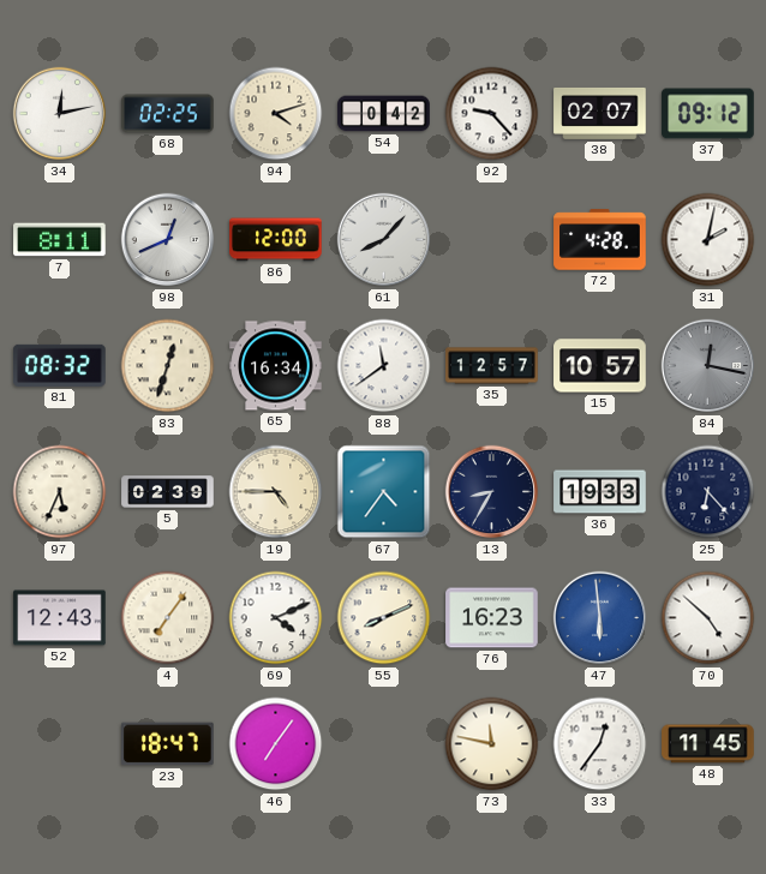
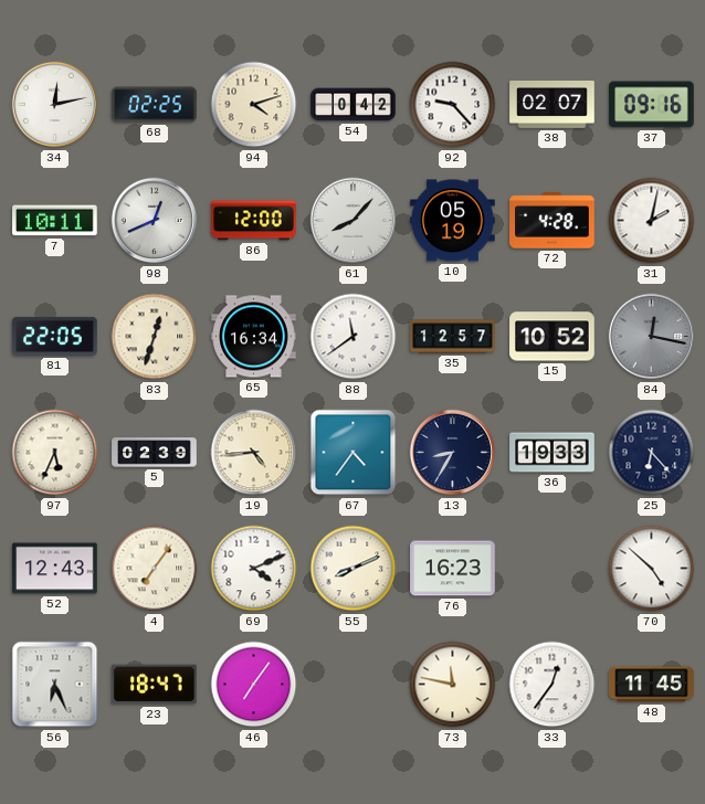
37: 09:12 -> 09:16
7: 8:11 -> 10:11
10: none -> 05:19
81: 08:32 -> 22:05
15: 10:57 -> 10:52
19: 4:45 -> 4:44
47: 5:59 -> none
56: none -> 6:26
